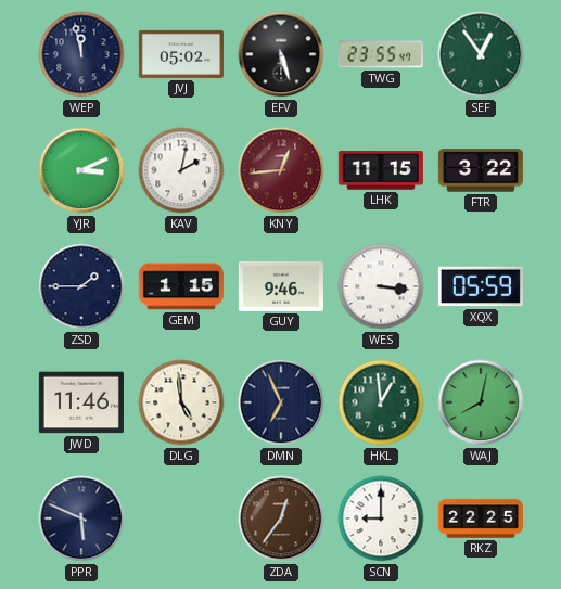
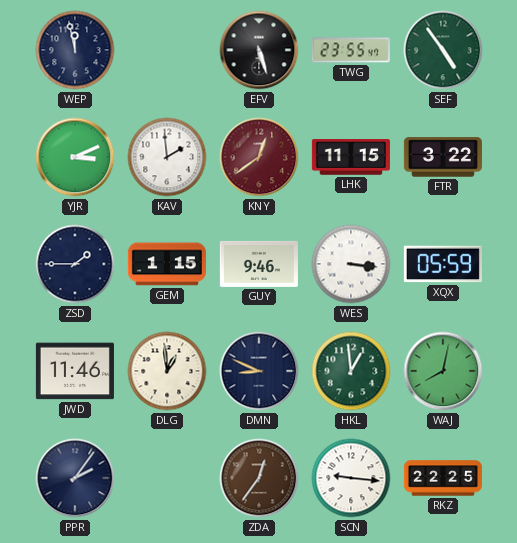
JVJ: 05:02 -> none
SEF: 12:54 -> 4:54
KAV: 2:02 -> 1:59
KNY: 12:44 -> 12:39
DLG: 4:59 -> 12:59
DMN: 6:56 -> 8:49
PPR: 5:49 -> 2:06
SCN: 9:00 -> 9:16
